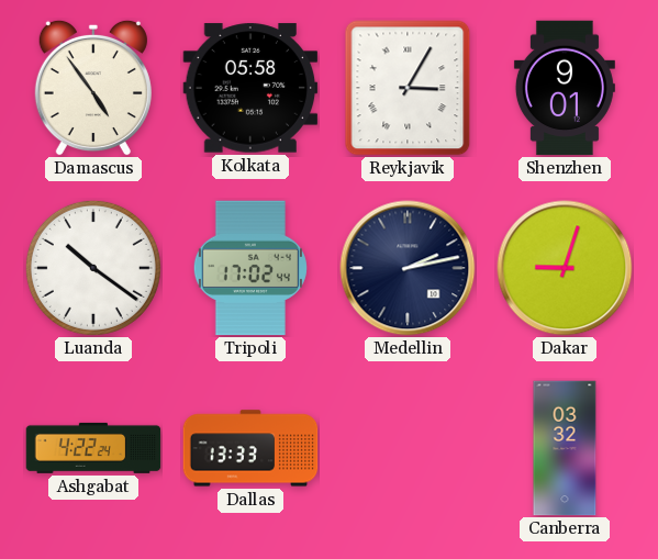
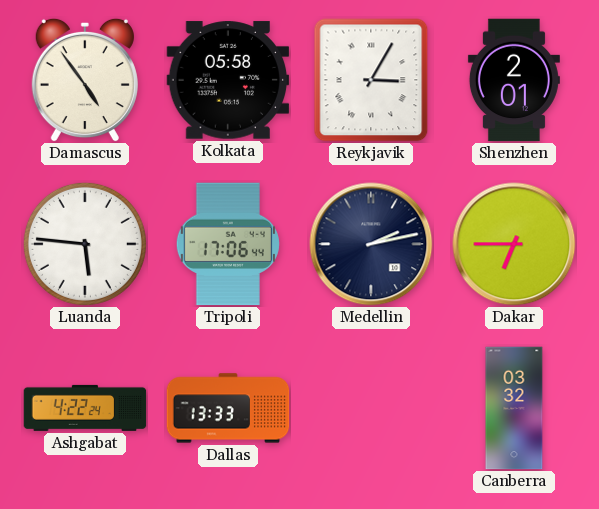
Shenzhen: 9:01 -> 2:01
Luanda: 10:21 -> 5:46
Tripoli: 17:02 -> 17:06
Dakar: 9:03 -> 6:45
